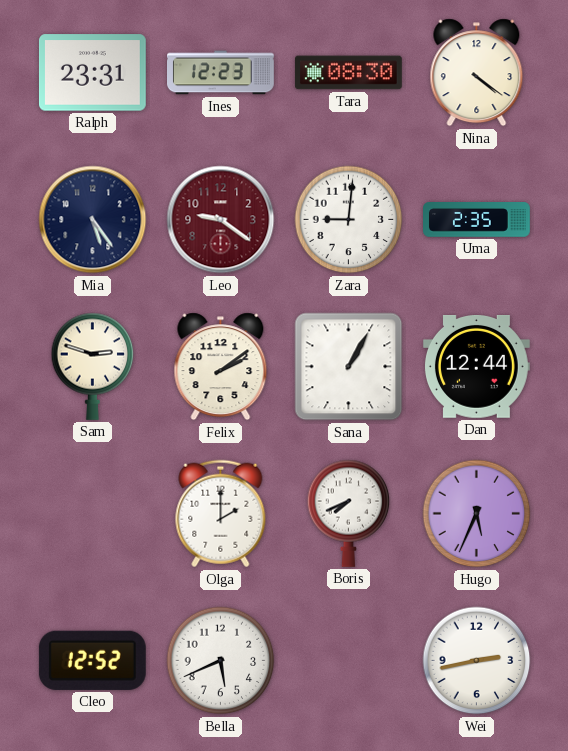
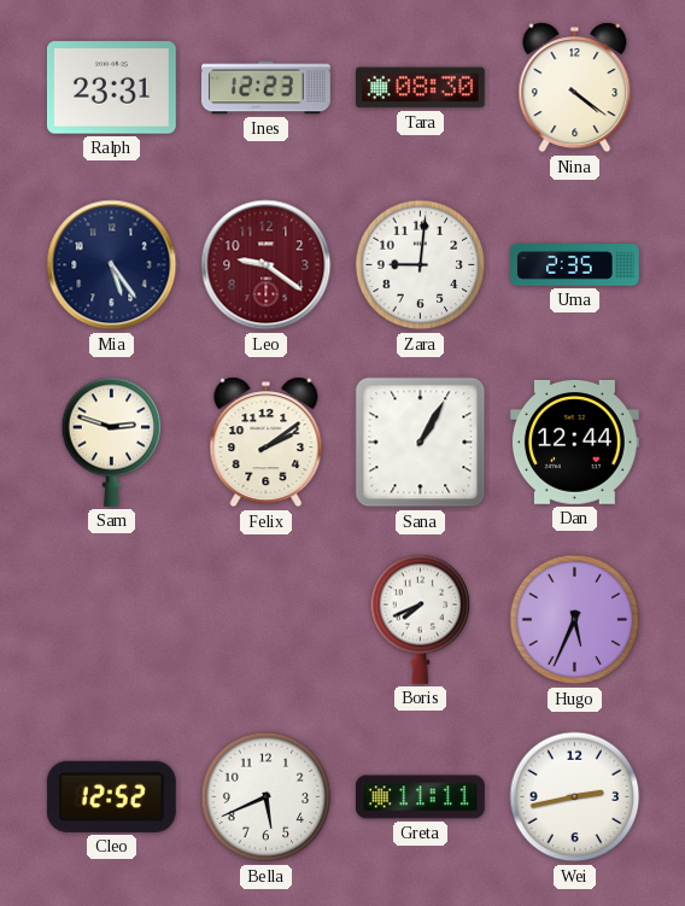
Olga: 2:00 -> none
Greta: none -> 11:11
